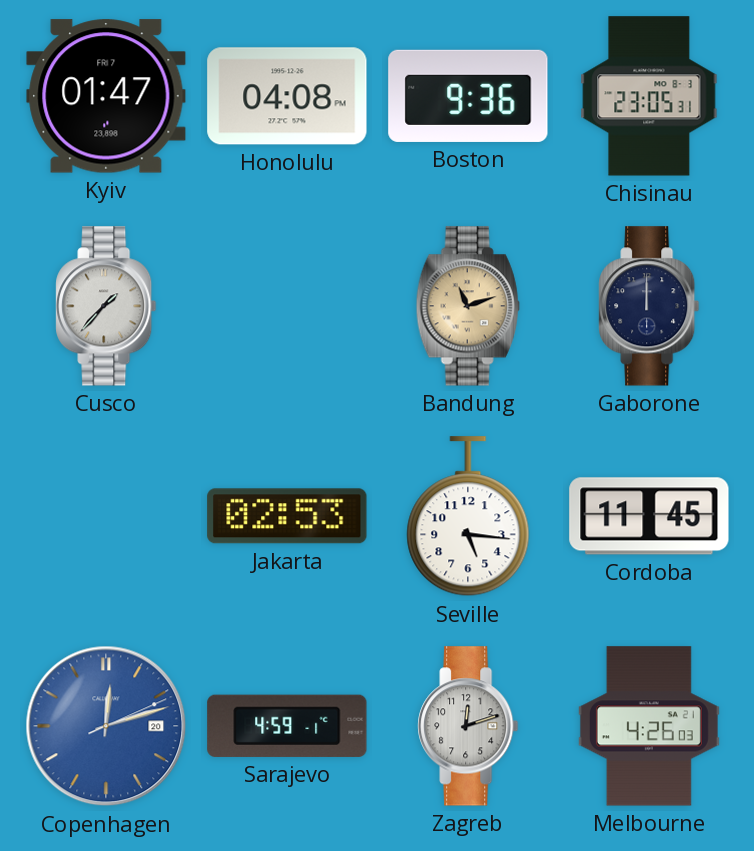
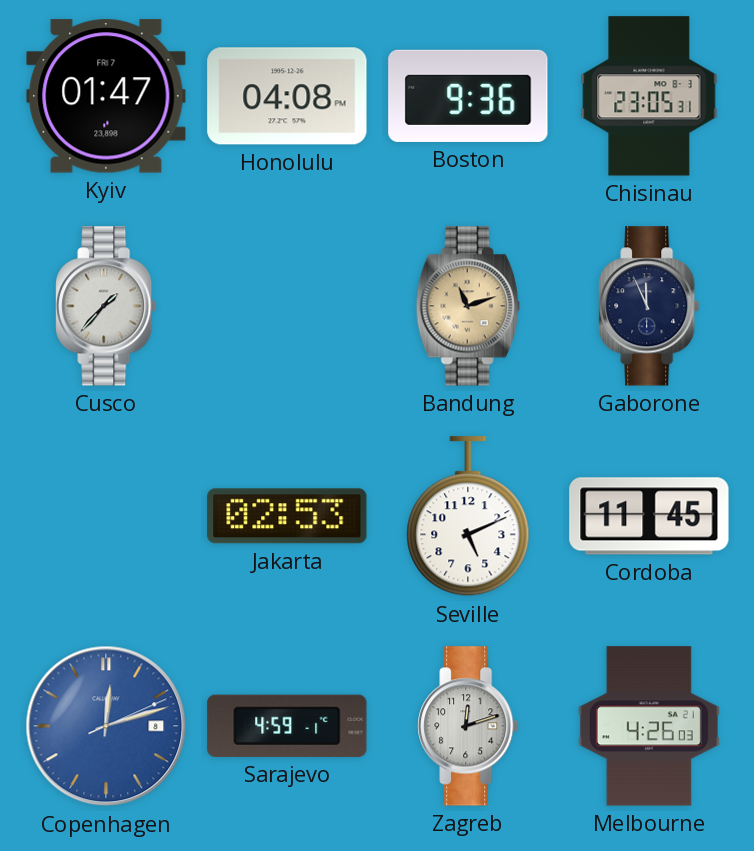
Gaborone: 12:00 -> 11:56
Seville: 5:16 -> 5:11
Copenhagen date: 20 -> 8
